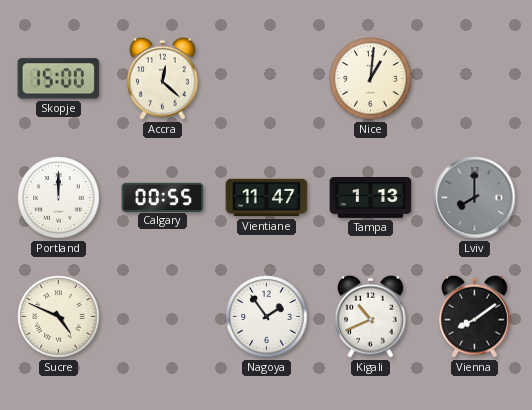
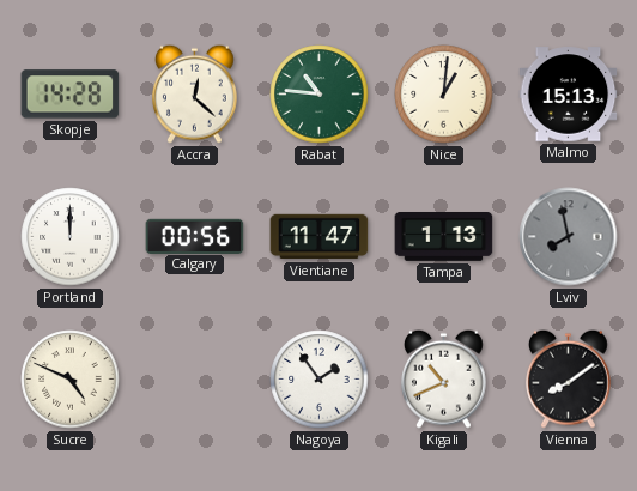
Skopje: 15:00 -> 14:28
Rabat: none -> 10:46
Malmo: none -> 15:13
Calgary: 00:55 -> 00:56
Lviv: 8:00 -> 7:58
